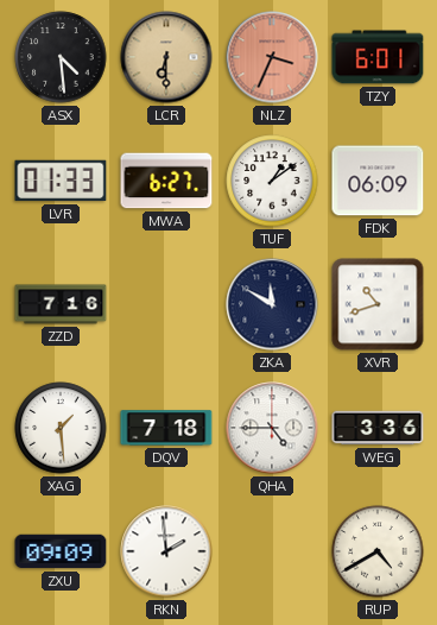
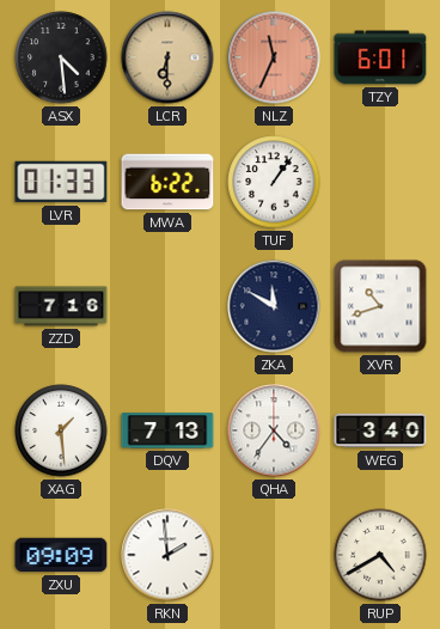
NLZ: 3:34 -> 11:34
MWA: 6:27 -> 6:22
TUF: 1:09 -> 1:06
FDK: 06:09 -> none
DQV: 7:18 -> 7:13
QHA: 4:45 -> 4:36
WEG: 3:36 -> 3:40
